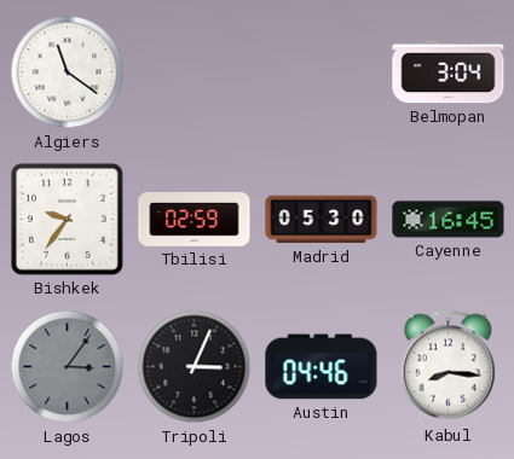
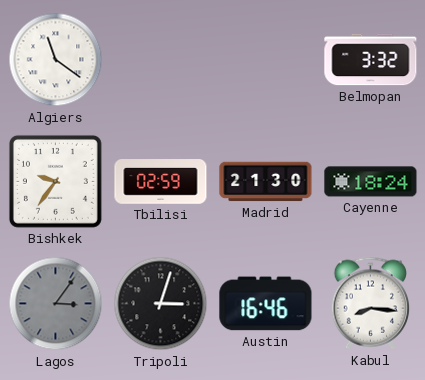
Belmopan: 3:04 -> 3:32
Madrid: 05:30 -> 21:30
Cayenne: 16:45 -> 18:24
Tripoli: 3:04 -> 3:03
Austin: 04:46 -> 16:46
